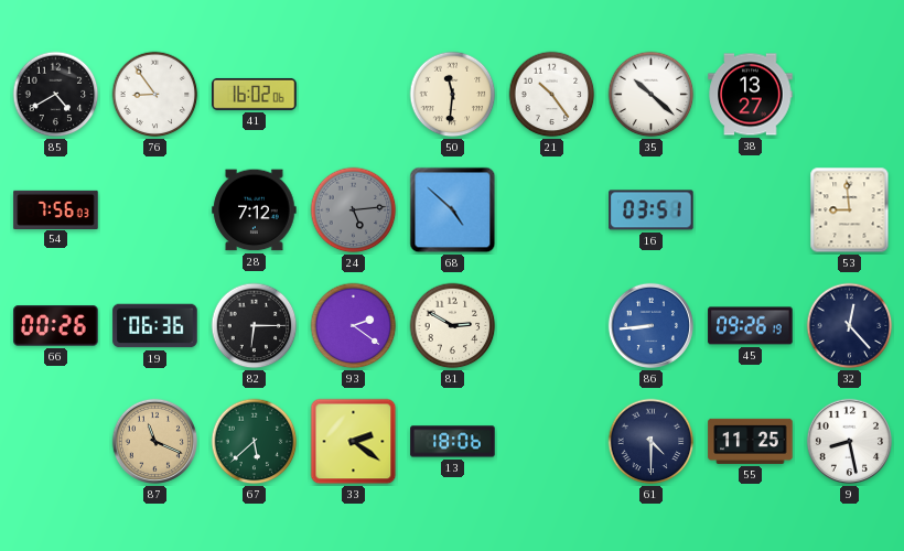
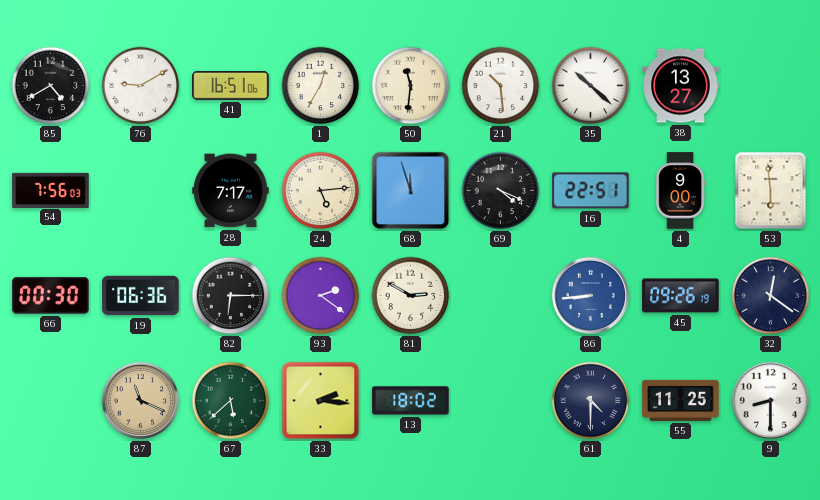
76: 8:54 -> 9:10
41: 16:02 -> 16:51
1: none -> 12:35
21: 10:24 -> 10:29
28: 7:12 -> 7:17
24 dial: grey -> cream
68: 4:52 -> 11:57
69: none -> 4:19
16: 03:51 -> 22:51
4: none -> 9:00
53: 8:59 -> 5:59
66: 00:26 -> 00:30
32: 12:23 -> 12:21
33: 2:21 -> 2:16
13: 18:06 -> 18:02
9: 8:28 -> 8:30
